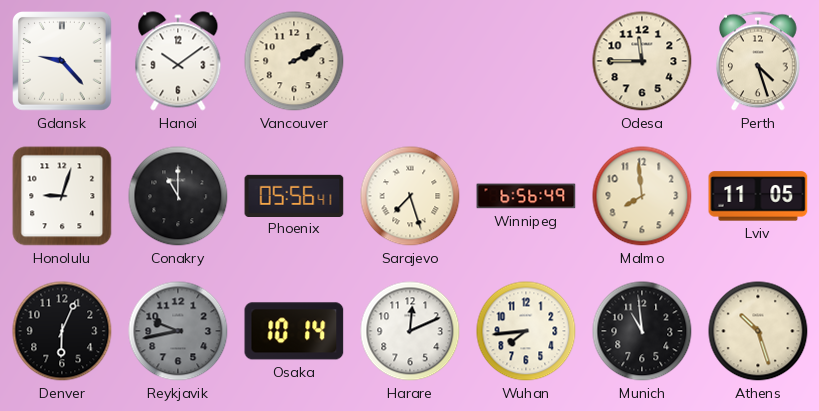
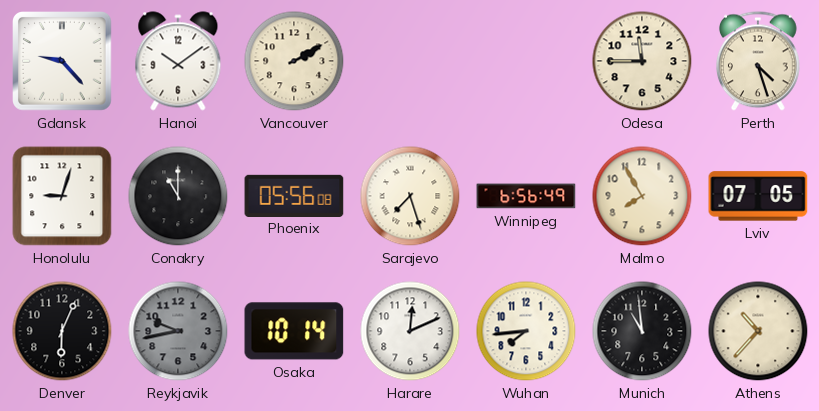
Phoenix: 05:56:41 -> 05:56:08
Malmo: 7:59 -> 7:55
Lviv: 11:05 -> 07:05
Athens: 10:27 -> 10:37
